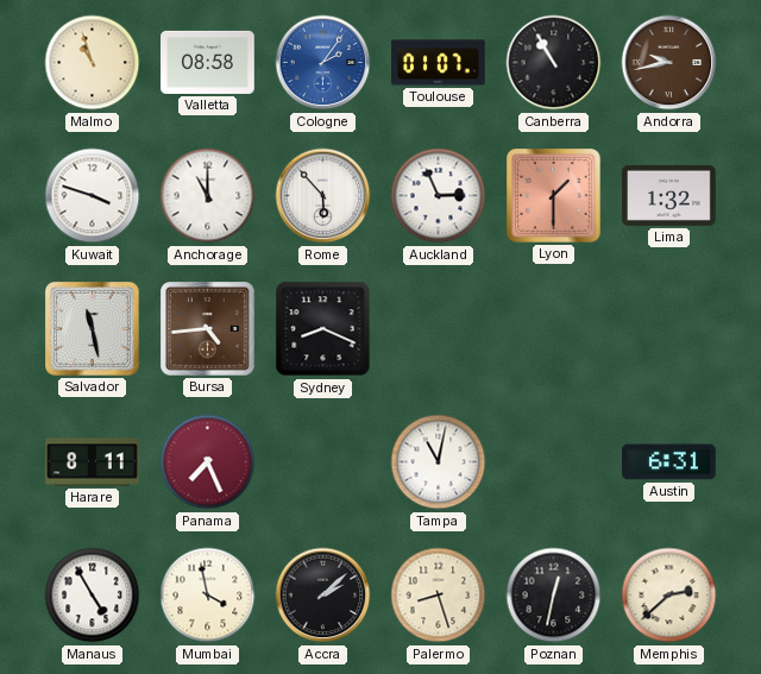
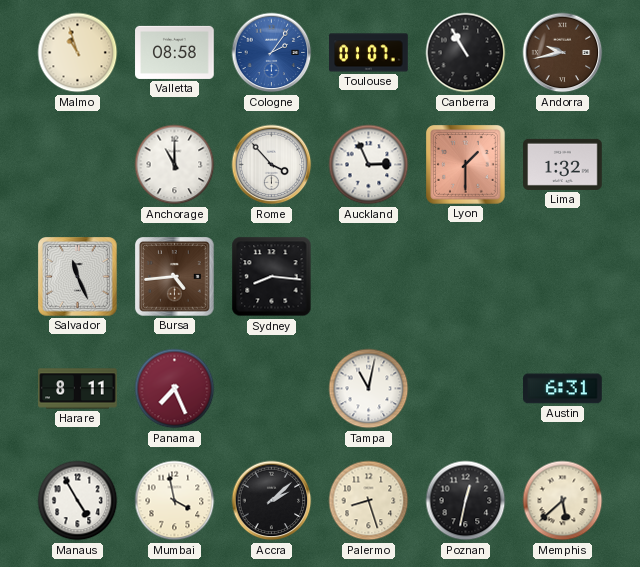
Kuwait: 3:48 -> none
Rome: 5:53 -> 3:53
Salvador: 11:28 -> 11:26
Sydney: 8:19 -> 8:16
Memphis: 2:38 -> 5:38
